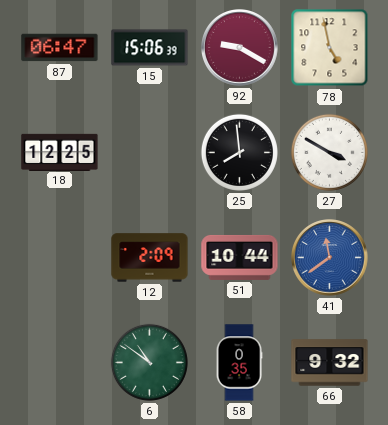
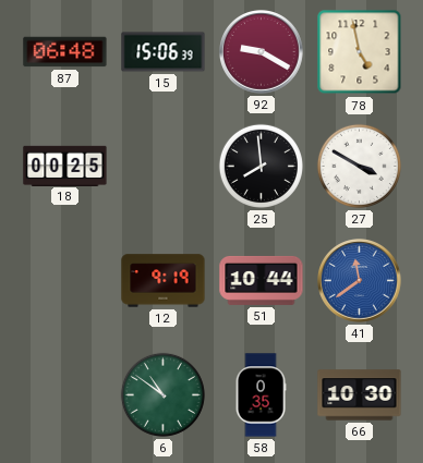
87: 06:47 -> 06:48
18: 12:25 -> 00:25
12: 2:09 -> 9:19
66: 9:32 -> 10:30
